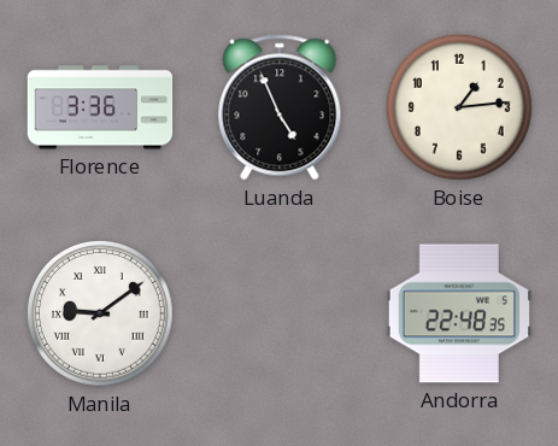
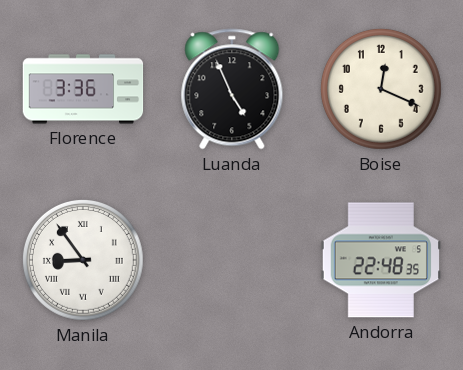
Boise: 1:14 -> 12:19
Manila: 9:09 -> 8:54
